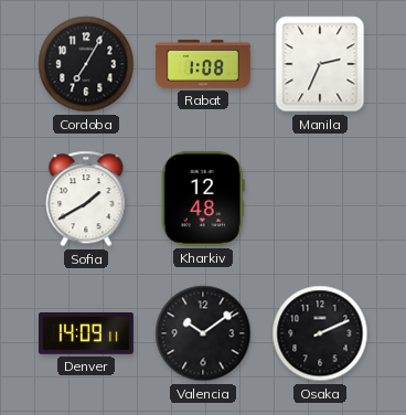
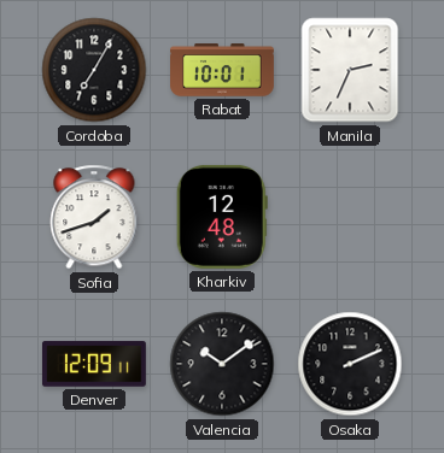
Rabat: 1:08 -> 10:01
Sofia: 1:40 -> 1:42
Denver: 14:09 -> 12:09
